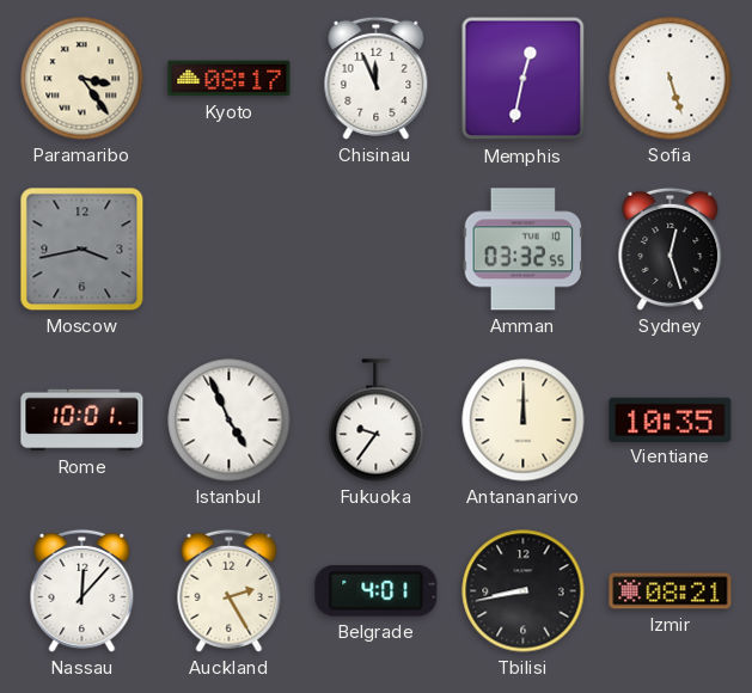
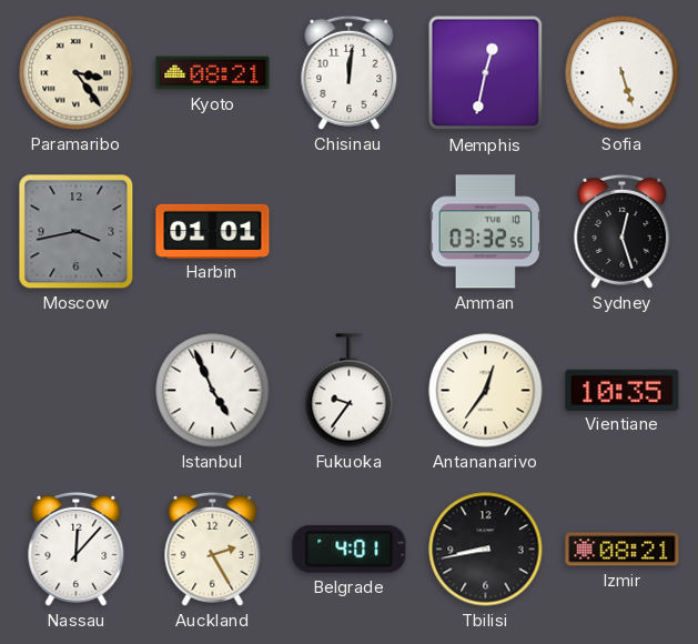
Kyoto: 08:17 -> 08:21
Chisinau: 11:56 -> 12:01
Harbin: none -> 01:01
Rome: 10:01 -> none
Antananarivo: 12:00 -> 12:36
